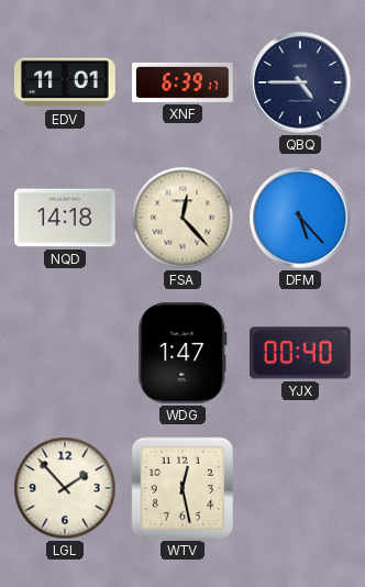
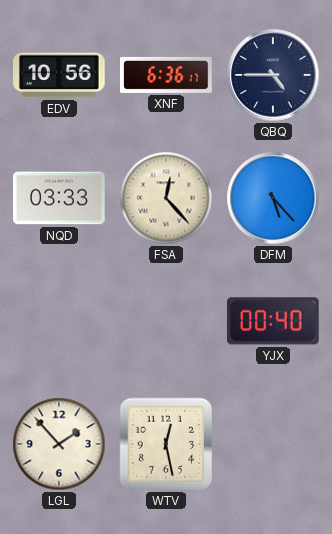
EDV: 11:01 -> 10:56
XNF: 6:39 -> 6:36
NQD: 14:18 -> 03:33
WDG: 1:47 -> none
